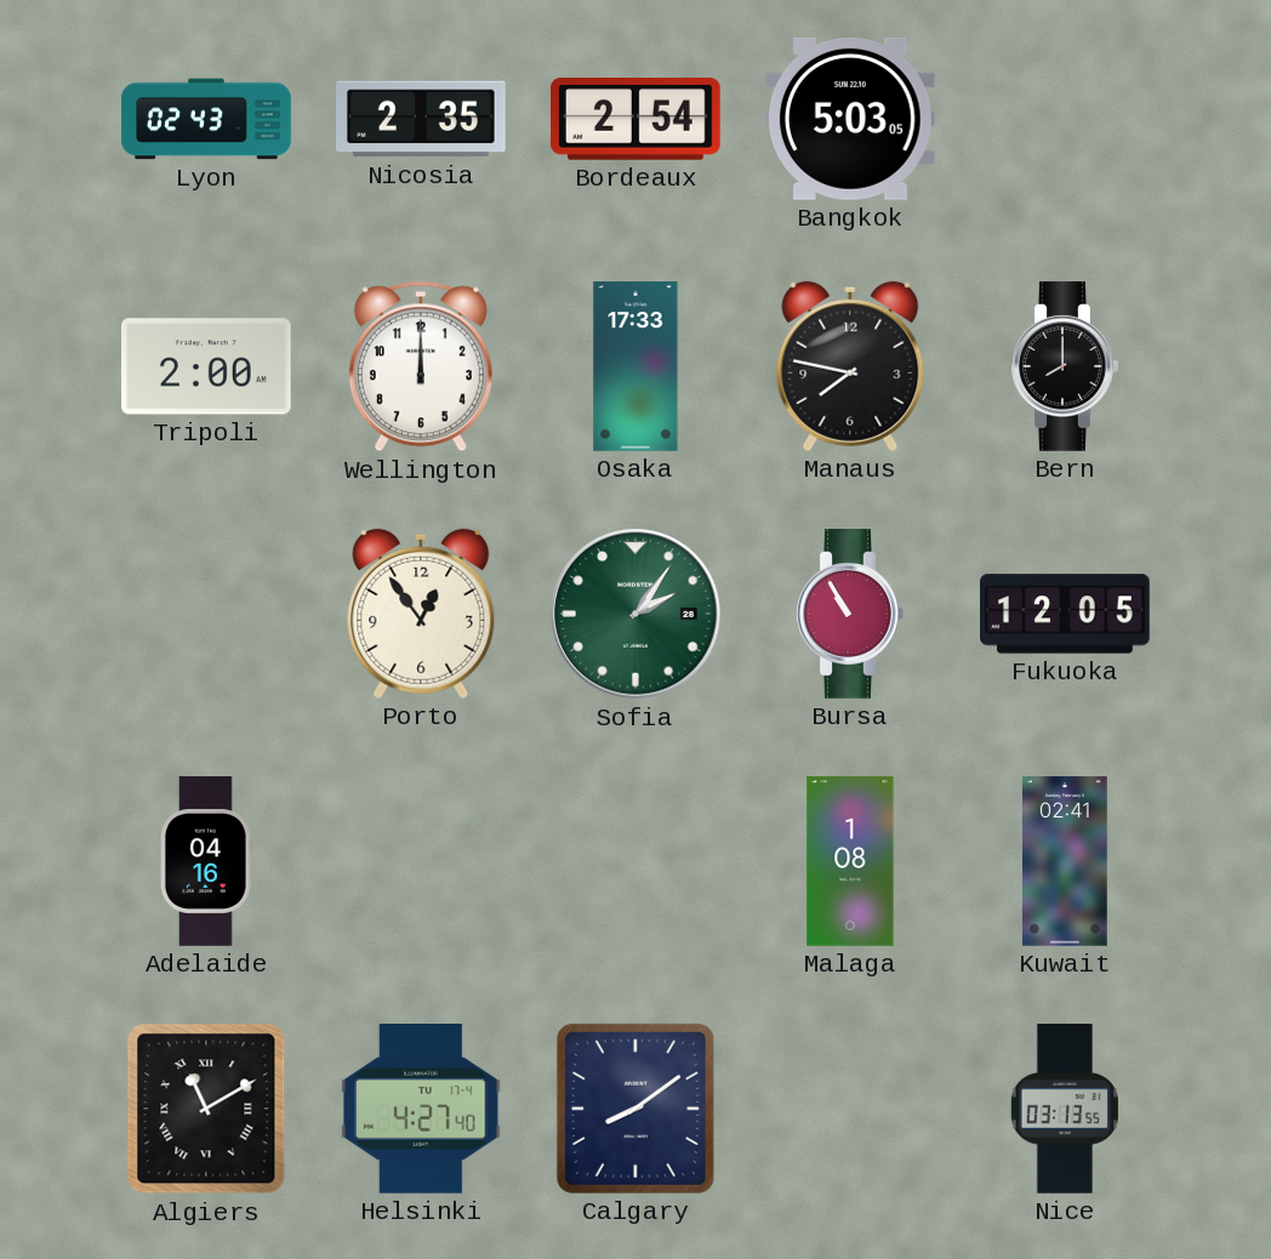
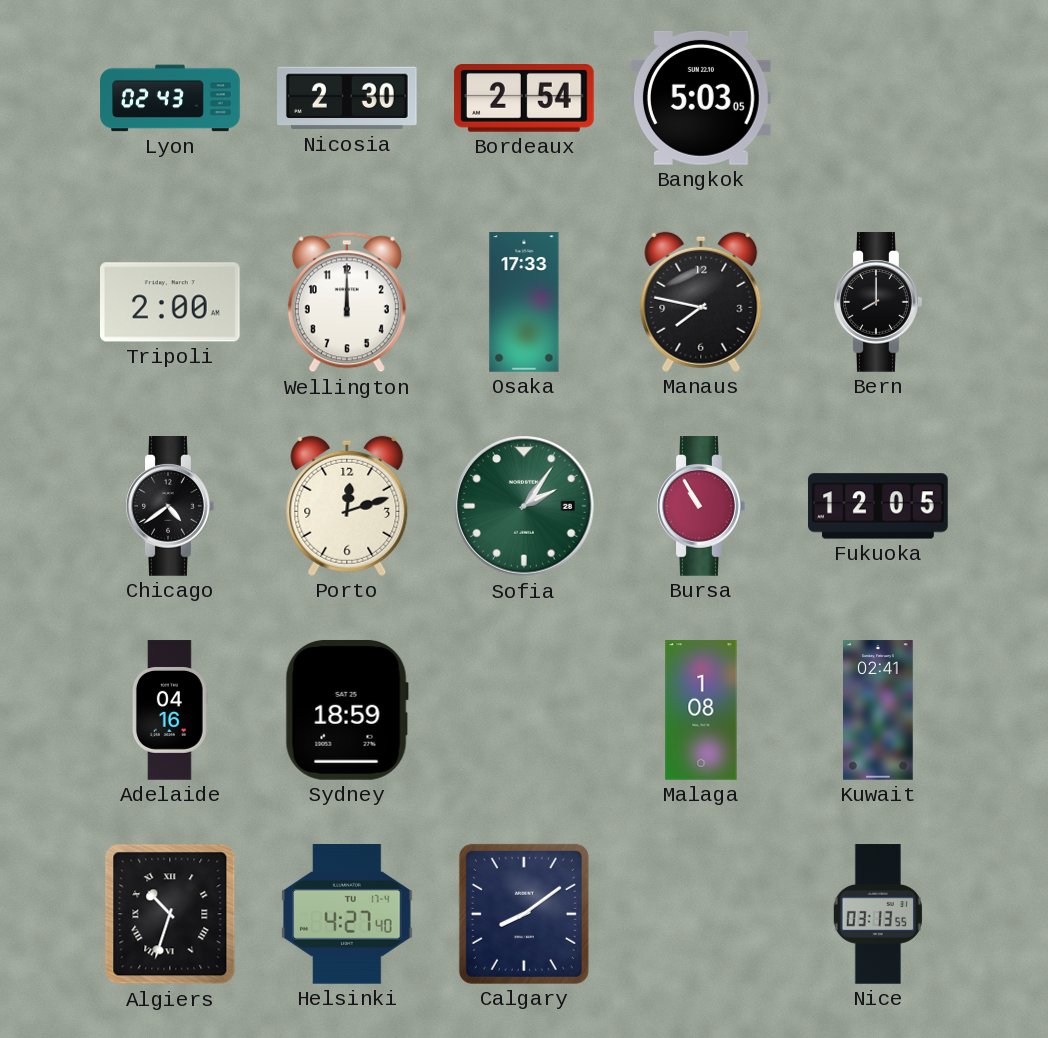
Nicosia: 2:35 -> 2:30
Chicago: none -> 4:39
Porto: 12:54 -> 12:12
Sydney: none -> 18:59
Algiers: 11:10 -> 10:33
